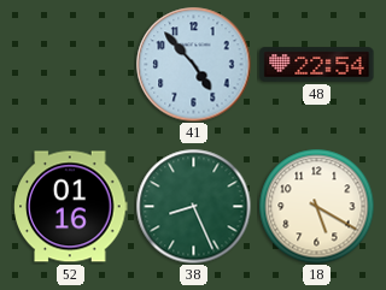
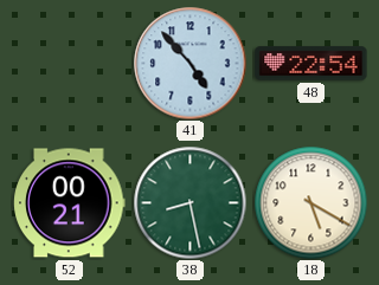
52: 01:16 -> 00:21
38: 8:26 -> 8:28
